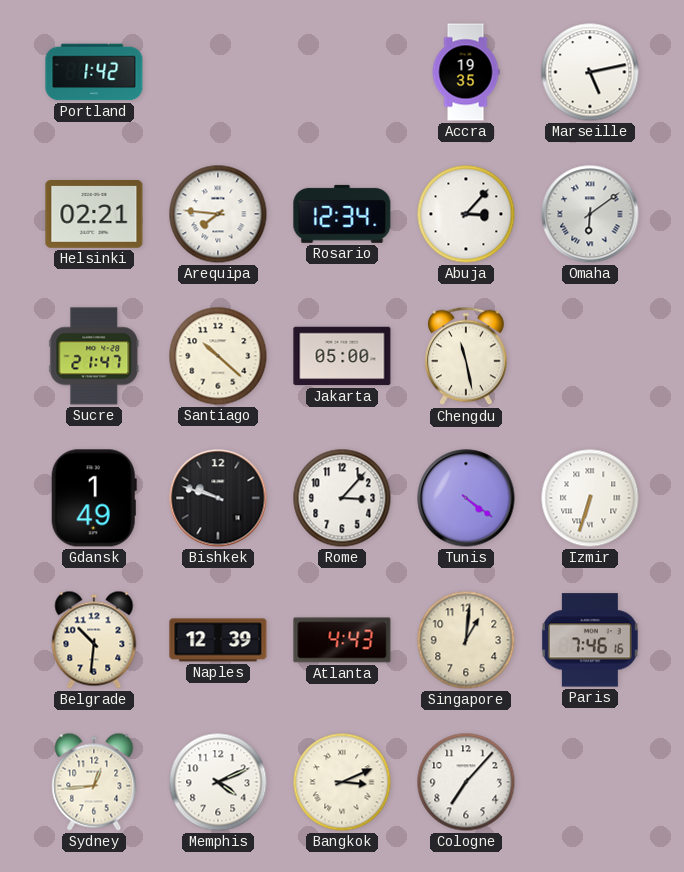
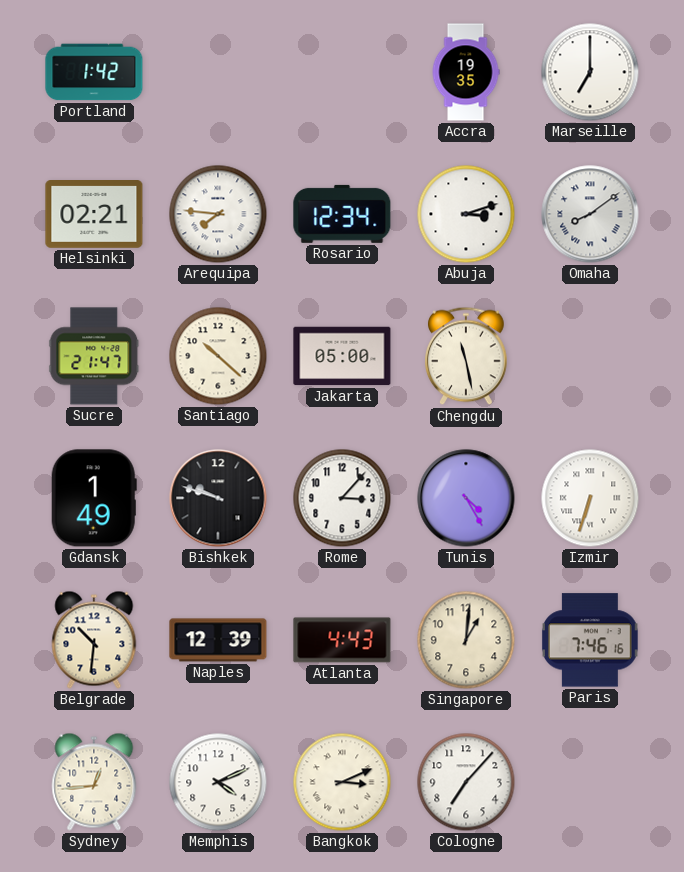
Marseille: 5:13 -> 7:00
Abuja: 3:07 -> 3:12
Omaha: 6:09 -> 8:09
Tunis: 4:21 -> 4:25
